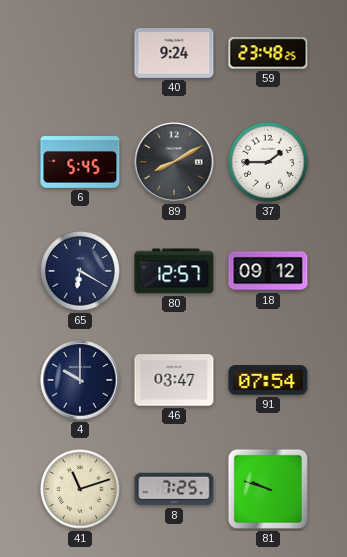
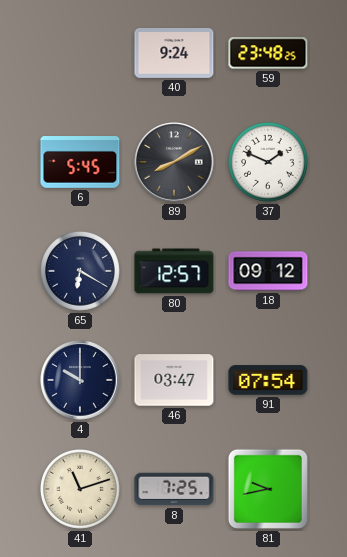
37: 1:45 -> 1:49
81: 9:48 -> 9:43
